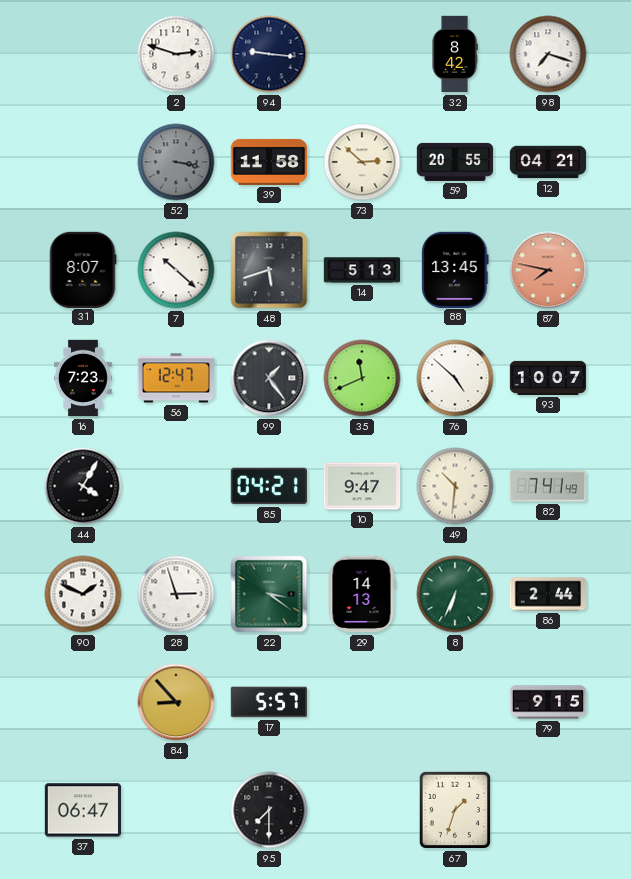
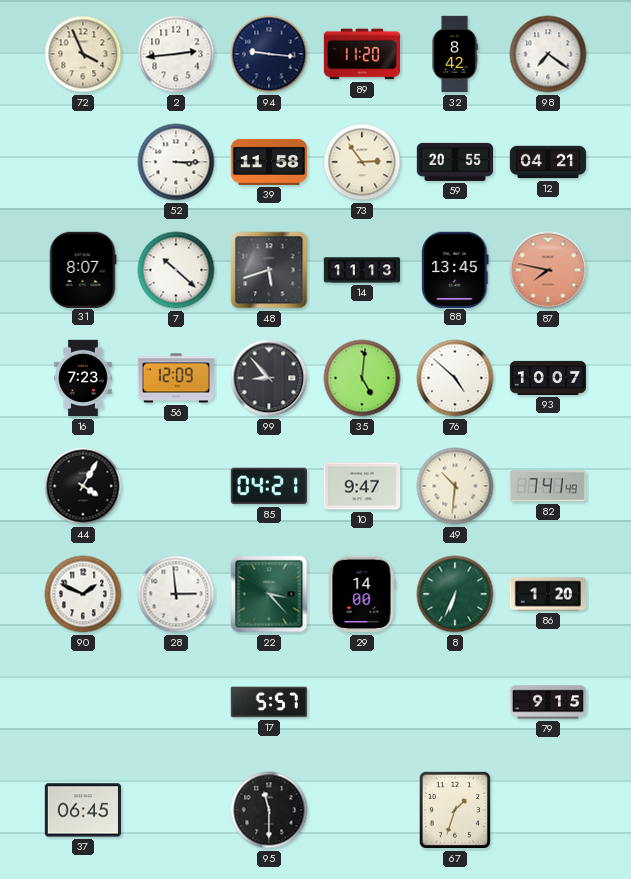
72: none -> 3:56
2: 2:48 -> 2:44
89: none -> 11:20
98: 7:18 -> 7:21
52: 3:17 -> 3:15
52 dial: grey -> white
73: 2:52 -> 2:54
14: 5:13 -> 11:13
56: 12:47 -> 12:09
99: 1:24 -> 8:53
35: 11:41 -> 5:01
28: 2:57 -> 2:59
22: 3:21 -> 3:23
29: 14:13 -> 14:00
86: 2:44 -> 1:20
84: 8:53 -> none
37: 06:47 -> 06:45
95: 7:30 -> 11:30
